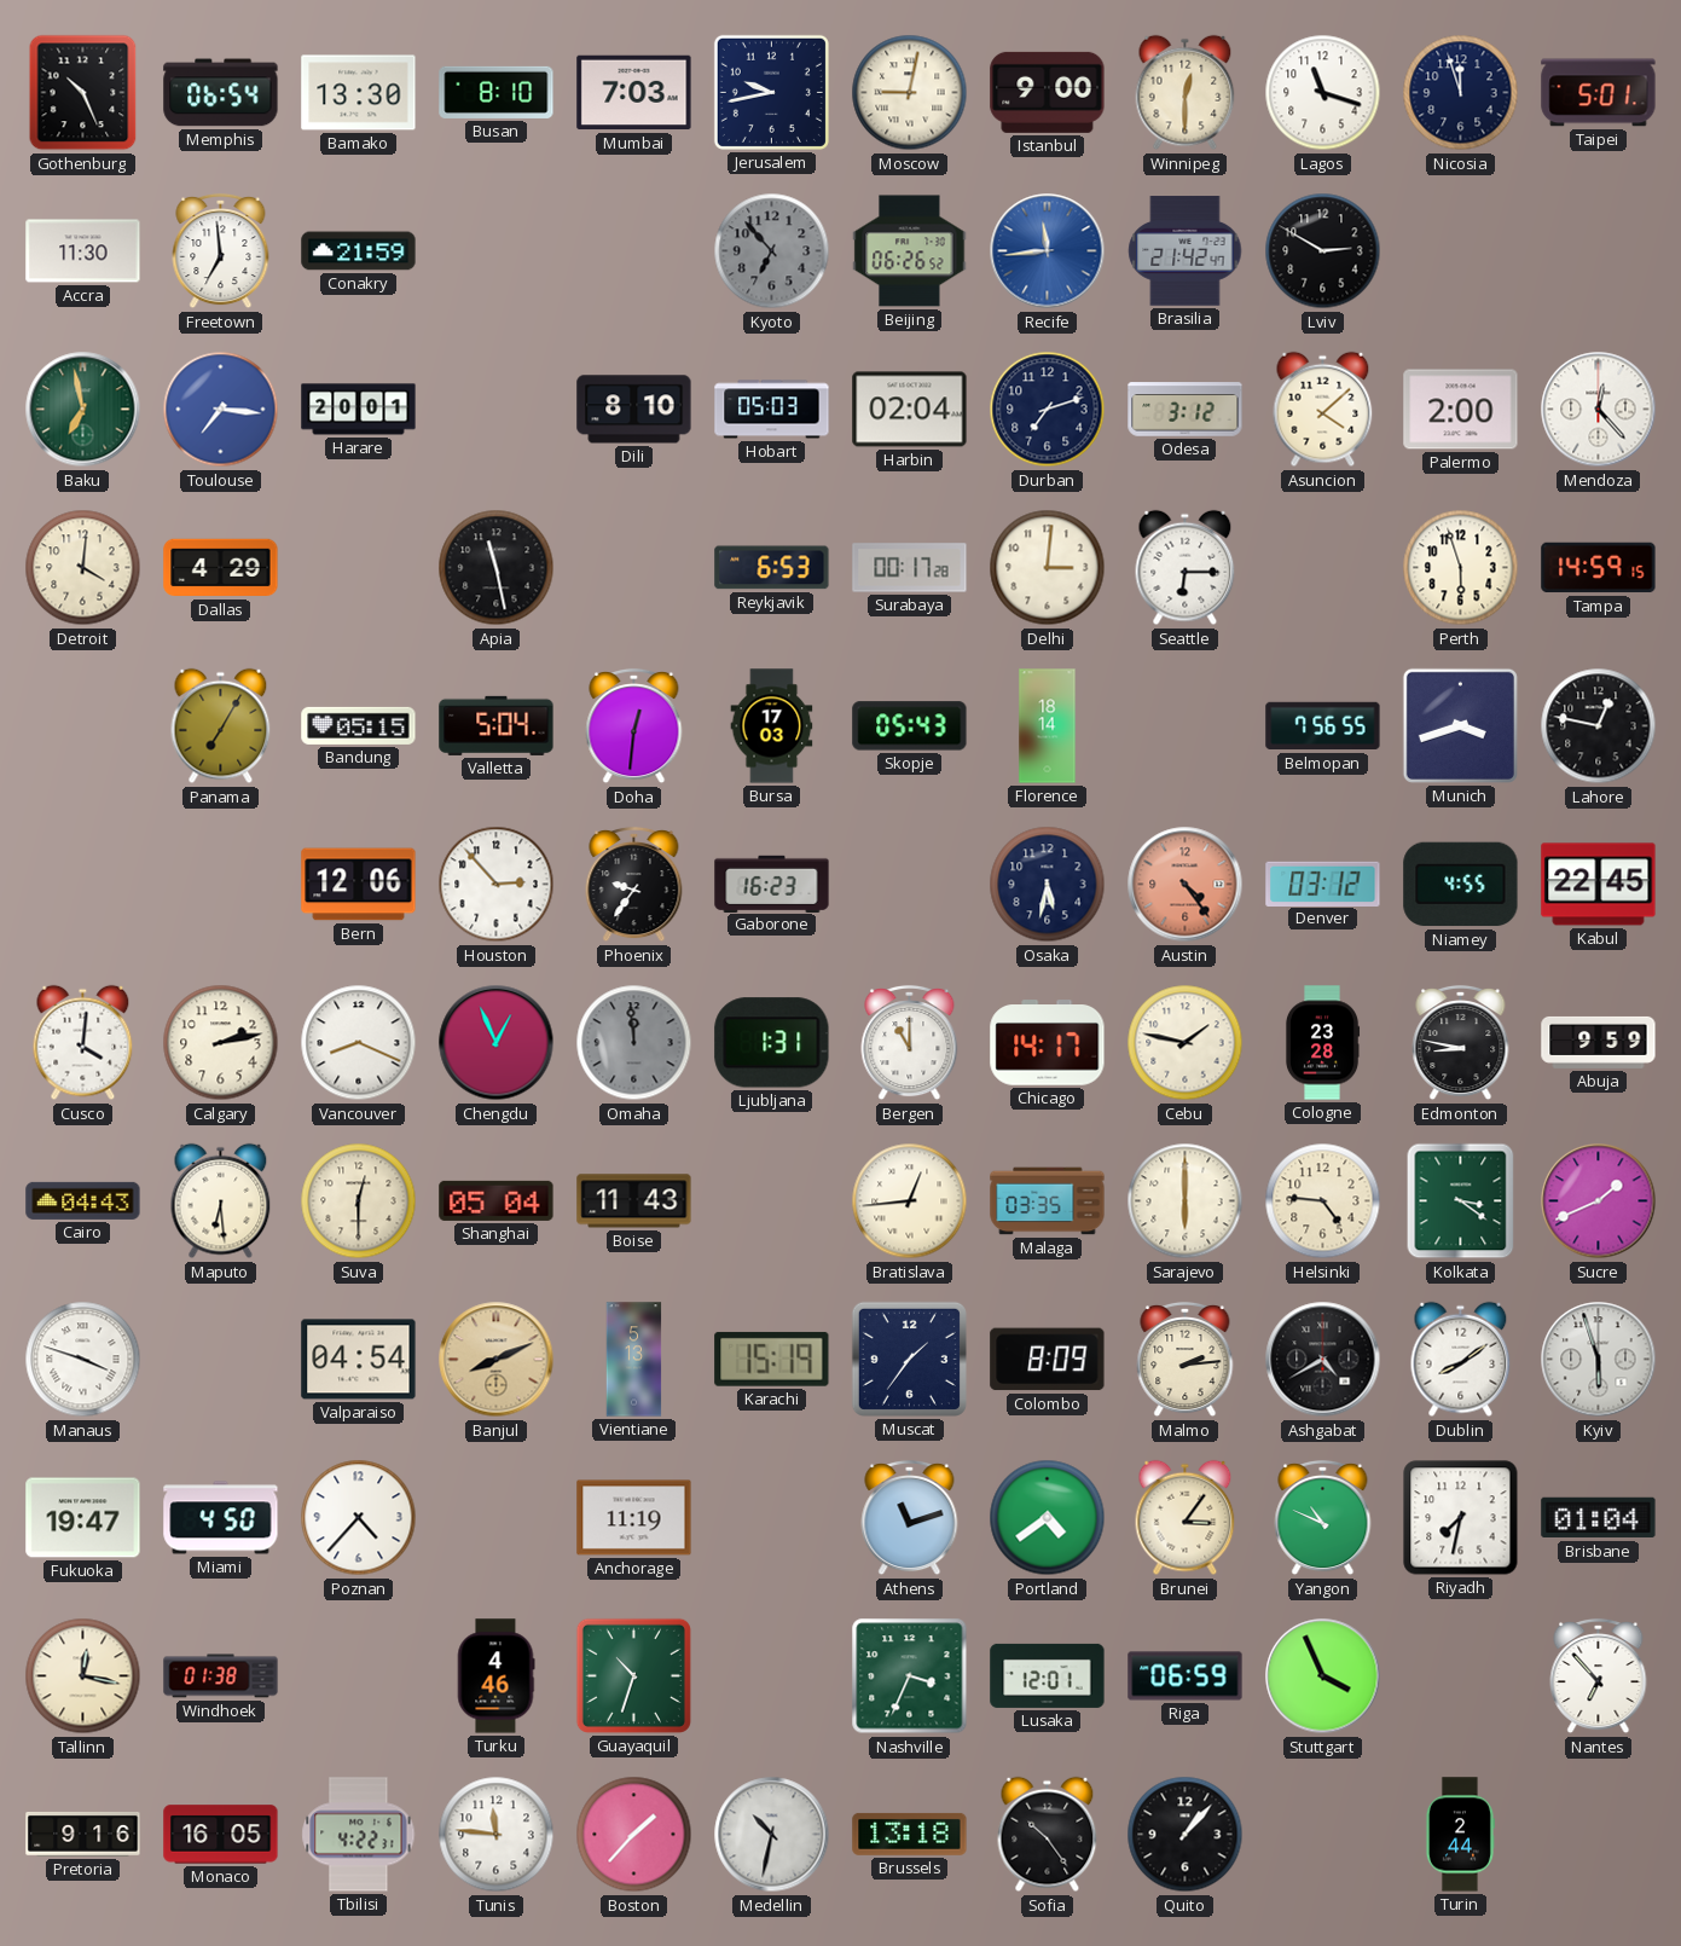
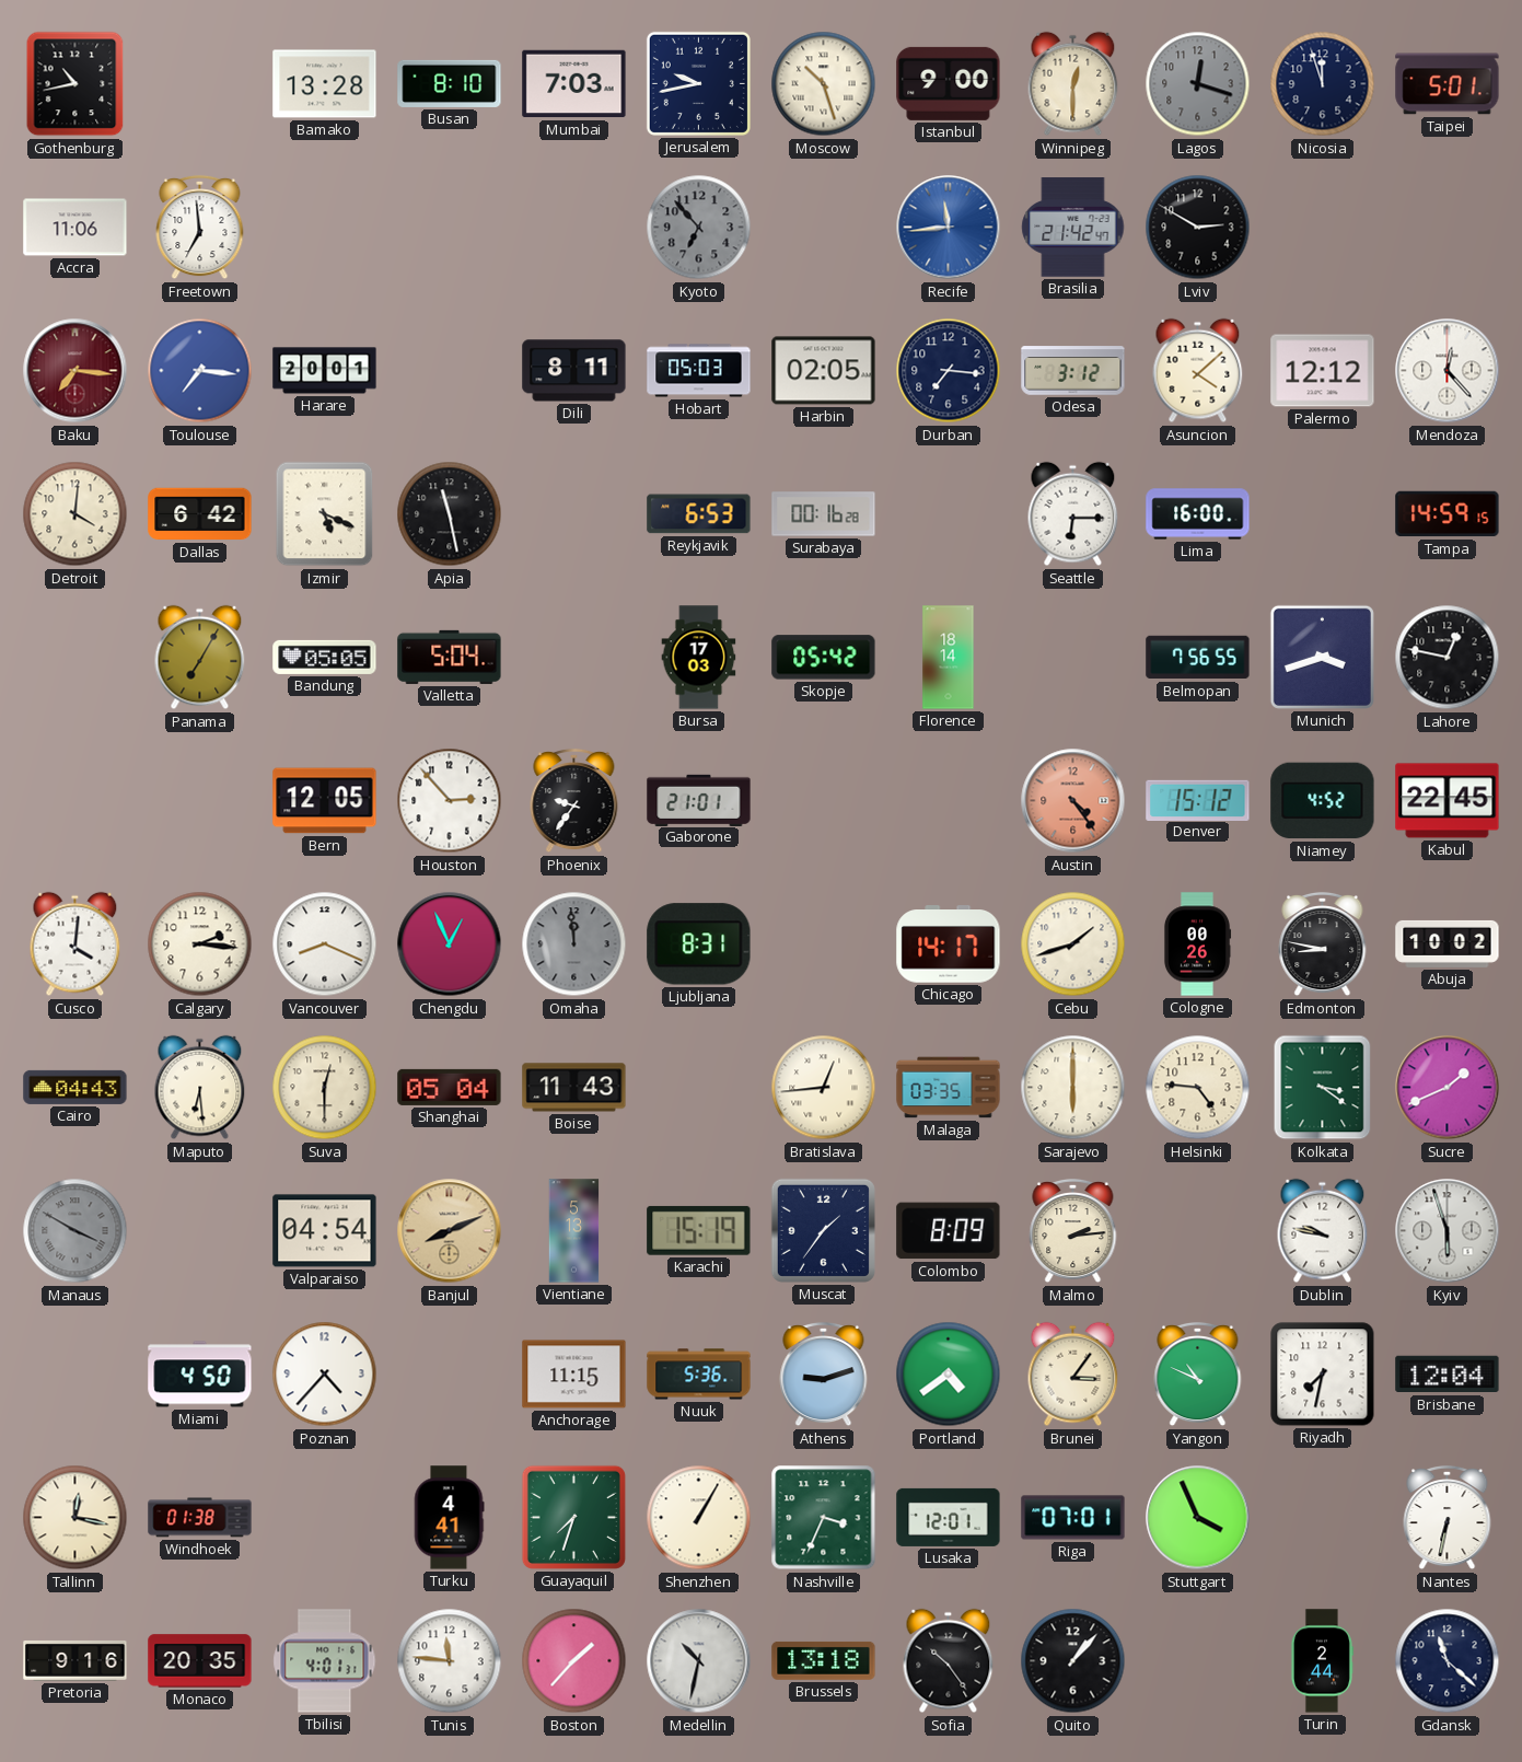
Gothenburg: 10:26 -> 10:43
Memphis: 06:54 -> none
Bamako: 13:30 -> 13:28
Moscow: 9:02 -> 10:27
Lagos: 11:18 -> 12:18
Lagos dial: white -> grey
Accra: 11:30 -> 11:06
Conakry: 21:59 -> none
Beijing: 06:26 -> none
Baku: 6:58 -> 7:16
Baku dial: green -> burgundy
Dili: 8:10 -> 8:11
Harbin: 02:04 -> 02:05
Durban: 7:12 -> 7:16
Palermo: 2:00 -> 12:12
Dallas: 4:29 -> 6:42
Izmir: none -> 5:19
Surabaya: 00:17 -> 00:16
Delhi: 3:01 -> none
Lima: none -> 16:00
Perth: 5:57 -> none
Bandung: 05:15 -> 05:05
Doha: 12:31 -> none
Skopje: 05:43 -> 05:42
Bern: 12:06 -> 12:05
Gaborone: 16:23 -> 21:01
Osaka: 5:32 -> none
Denver: 03:12 -> 15:12
Niamey: 4:55 -> 4:52
Calgary: 2:13 -> 2:16
Ljubljana: 1:31 -> 8:31
Bergen: 11:00 -> none
Cebu: 1:47 -> 1:42
Cologne: 23:28 -> 00:26
Abuja: 9:59 -> 10:02
Manaus: 3:48 -> 3:50
Manaus dial: white -> grey
Ashgabat: 4:40 -> none
Dublin: 8:09 -> 9:47
Fukuoka: 19:47 -> none
Anchorage: 11:19 -> 11:15
Nuuk: none -> 5:36
Athens: 11:12 -> 9:12
Brisbane: 01:04 -> 12:04
Turku: 4:46 -> 4:41
Guayaquil: 10:33 -> 7:33
Shenzhen: none -> 1:05
Riga: 06:59 -> 07:01
Nantes: 6:53 -> 6:32
Monaco: 16:05 -> 20:35
Tbilisi: 4:22 -> 4:01
Gdansk: none -> 11:22
